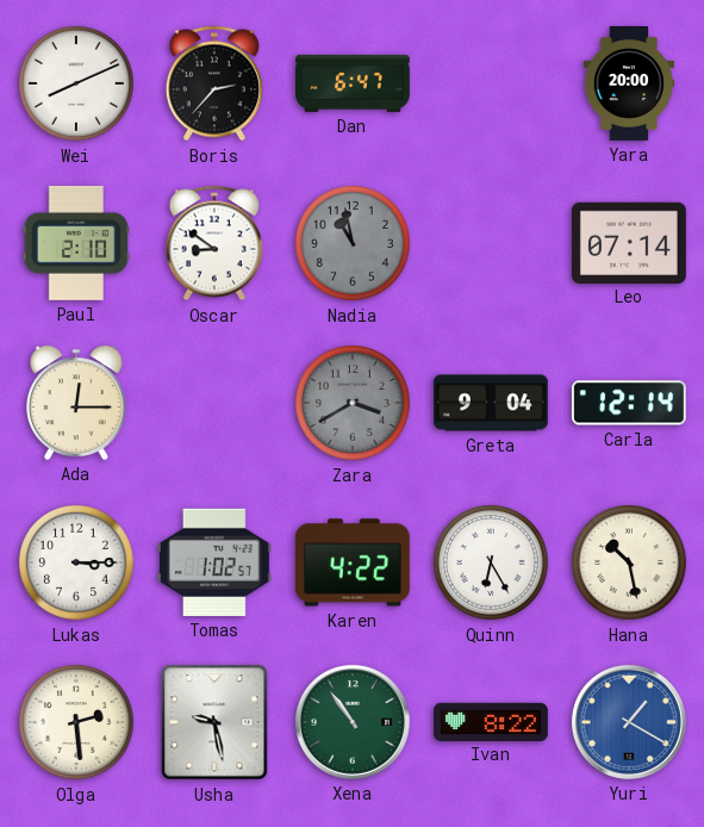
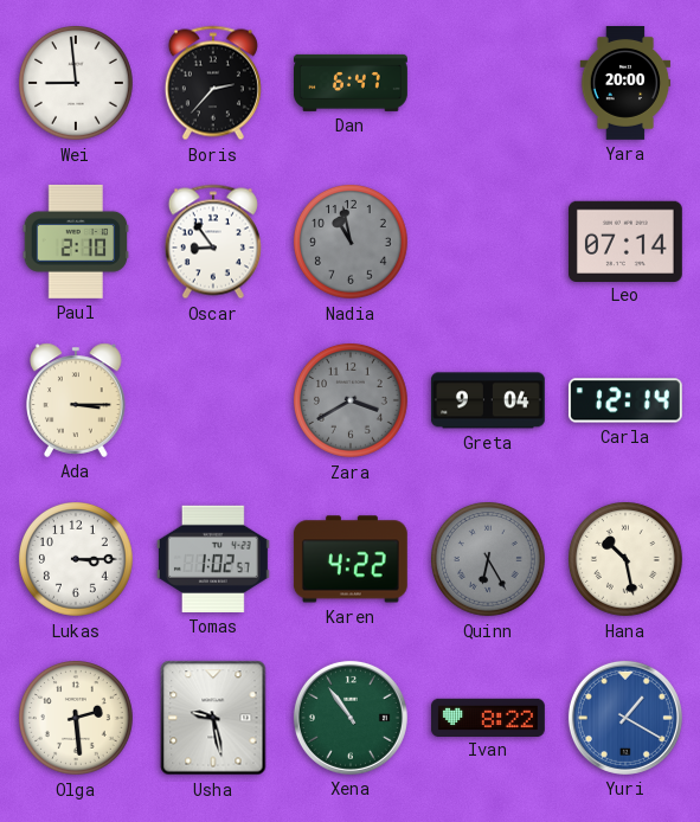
Wei: 8:11 -> 8:59
Oscar: 8:51 -> 8:54
Ada: 12:15 -> 3:15
Quinn dial: white -> grey
